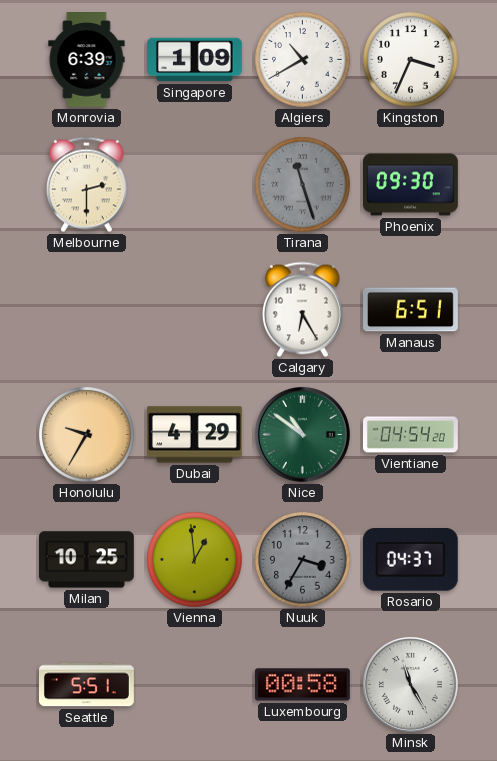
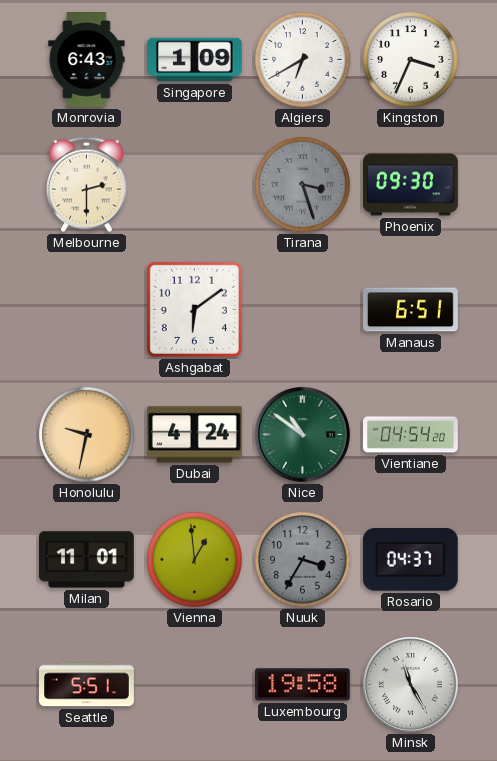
Monrovia: 6:39 -> 6:43
Algiers: 10:40 -> 6:40
Tirana: 11:27 -> 3:27
Ashgabat: none -> 6:09
Calgary: 6:25 -> none
Honolulu: 9:35 -> 9:32
Dubai: 4:29 -> 4:24
Milan: 10:25 -> 11:01
Luxembourg: 00:58 -> 19:58
